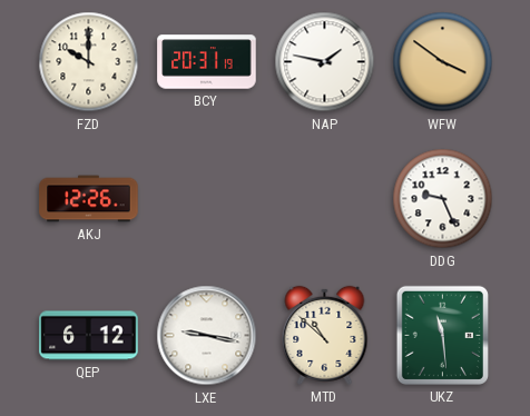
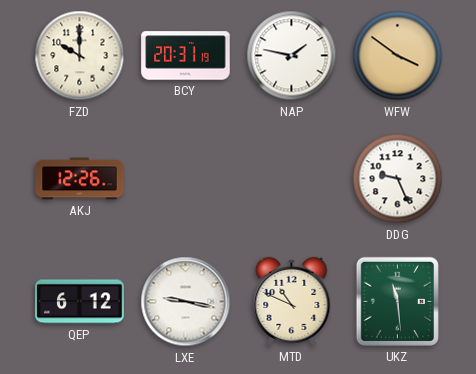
MTD: 10:52 -> 10:49
